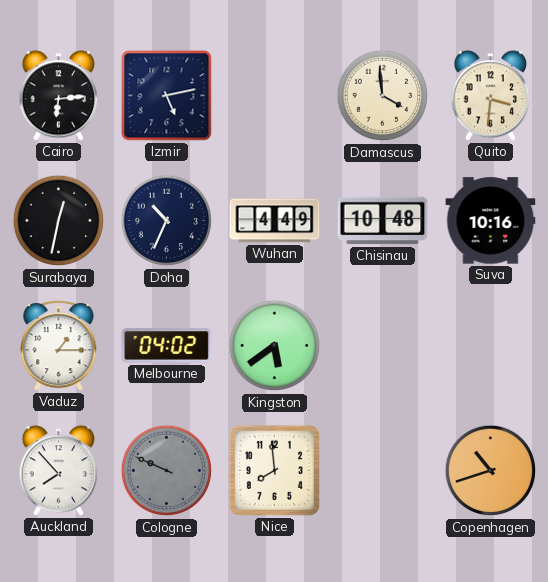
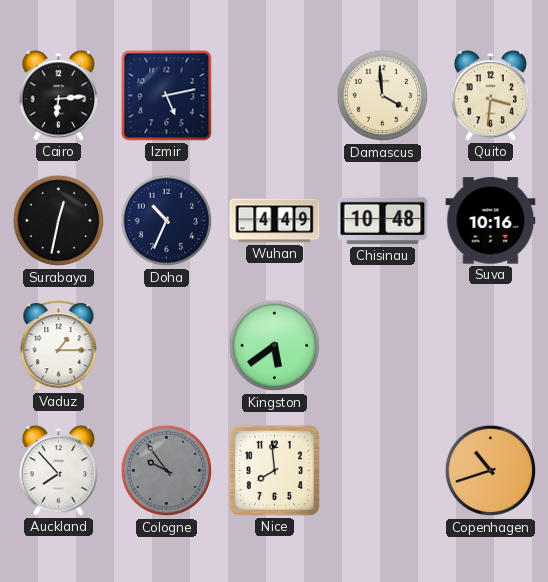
Melbourne: 04:02 -> none
Cologne: 9:49 -> 9:54
